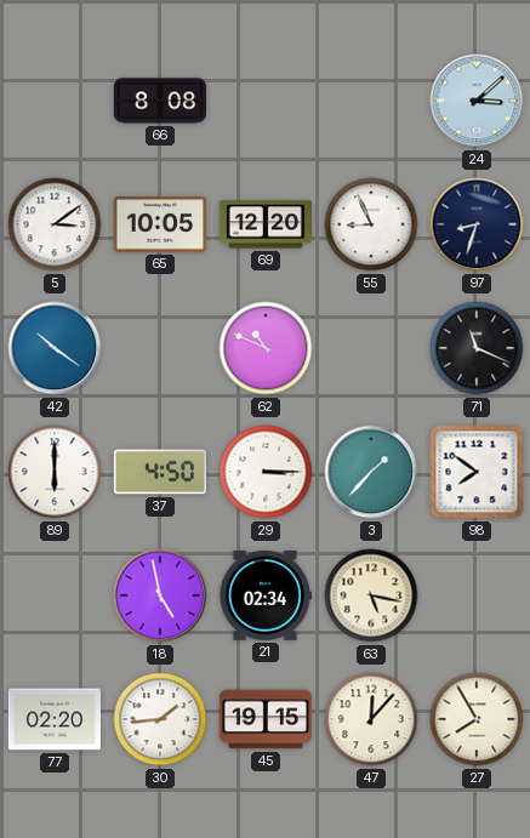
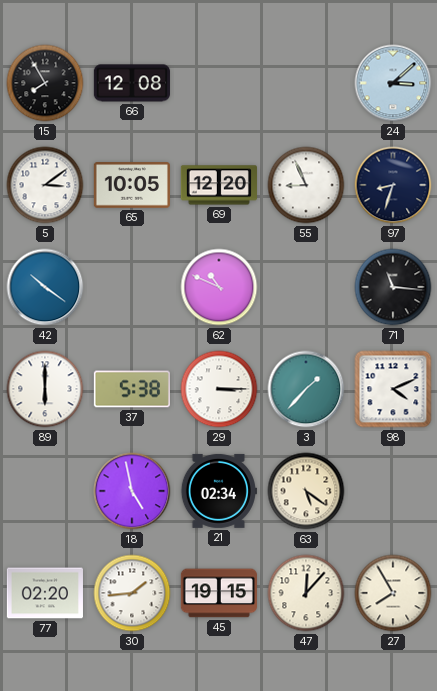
15: none -> 7:55
66: 8:08 -> 12:08
71: 11:19 -> 11:16
37: 4:50 -> 5:38
98: 7:51 -> 4:11
63: 5:17 -> 5:21
